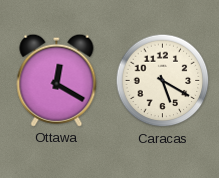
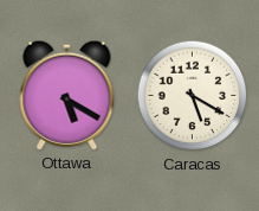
Ottawa: 12:20 -> 5:20
